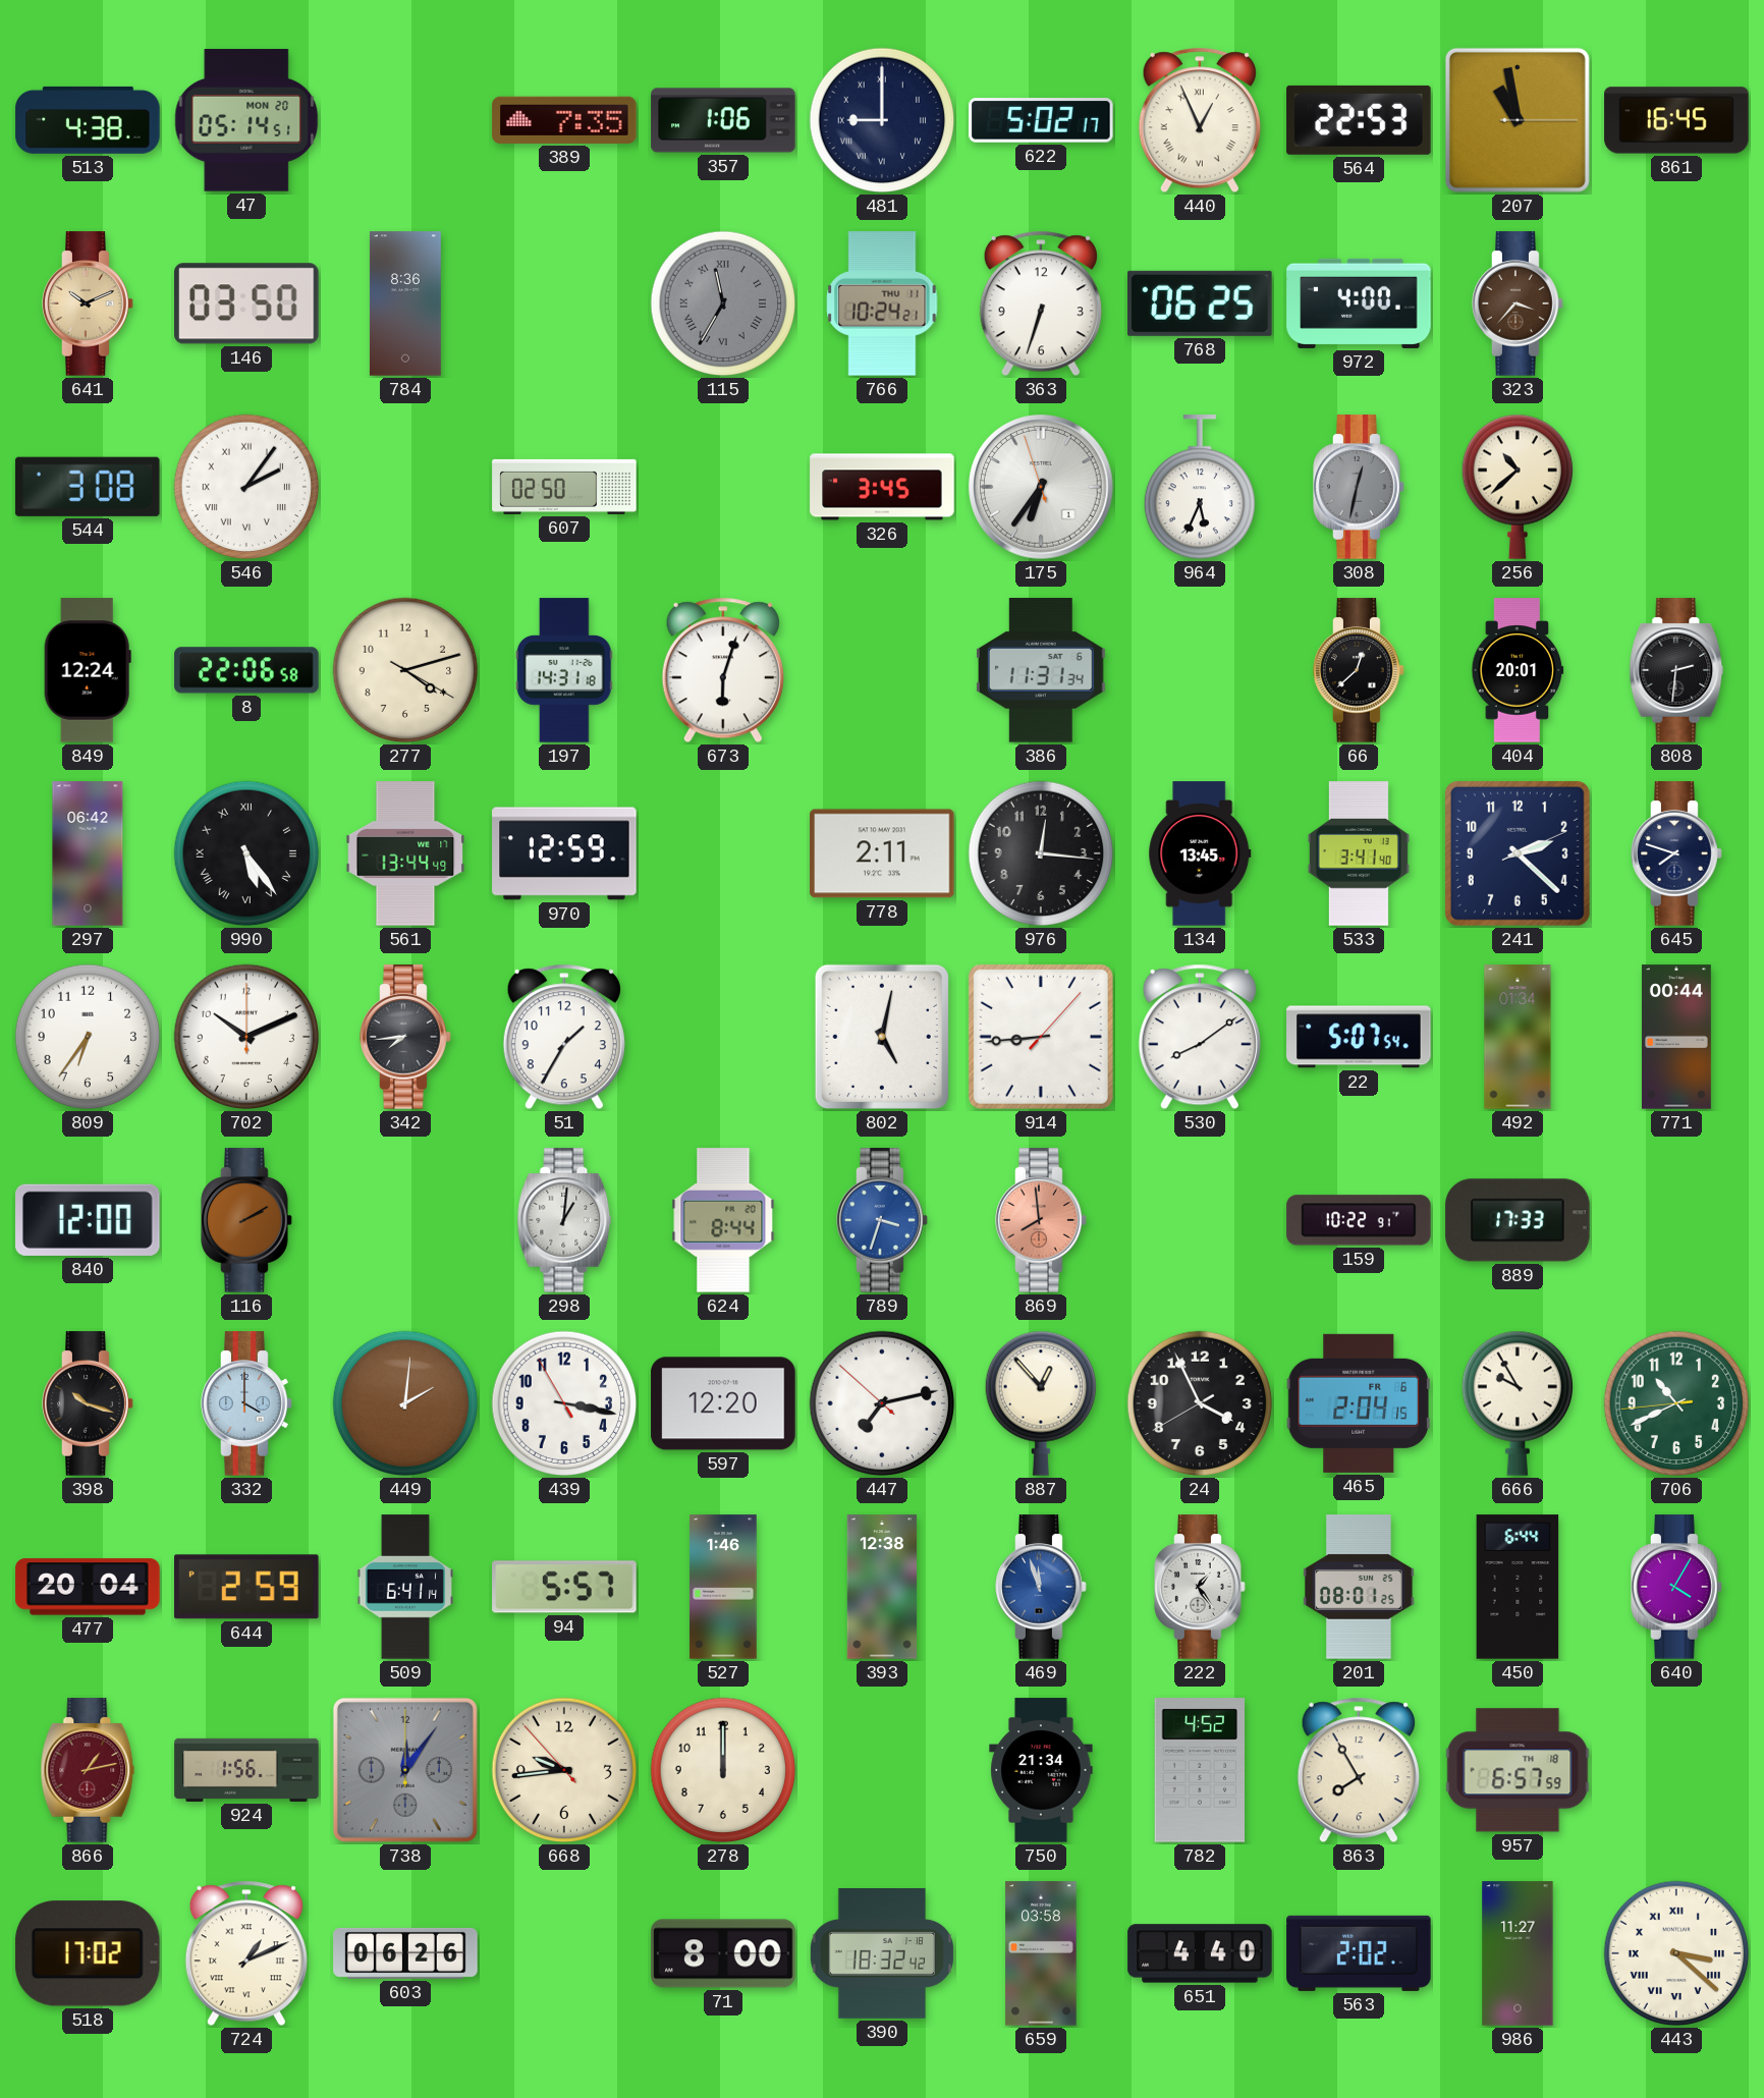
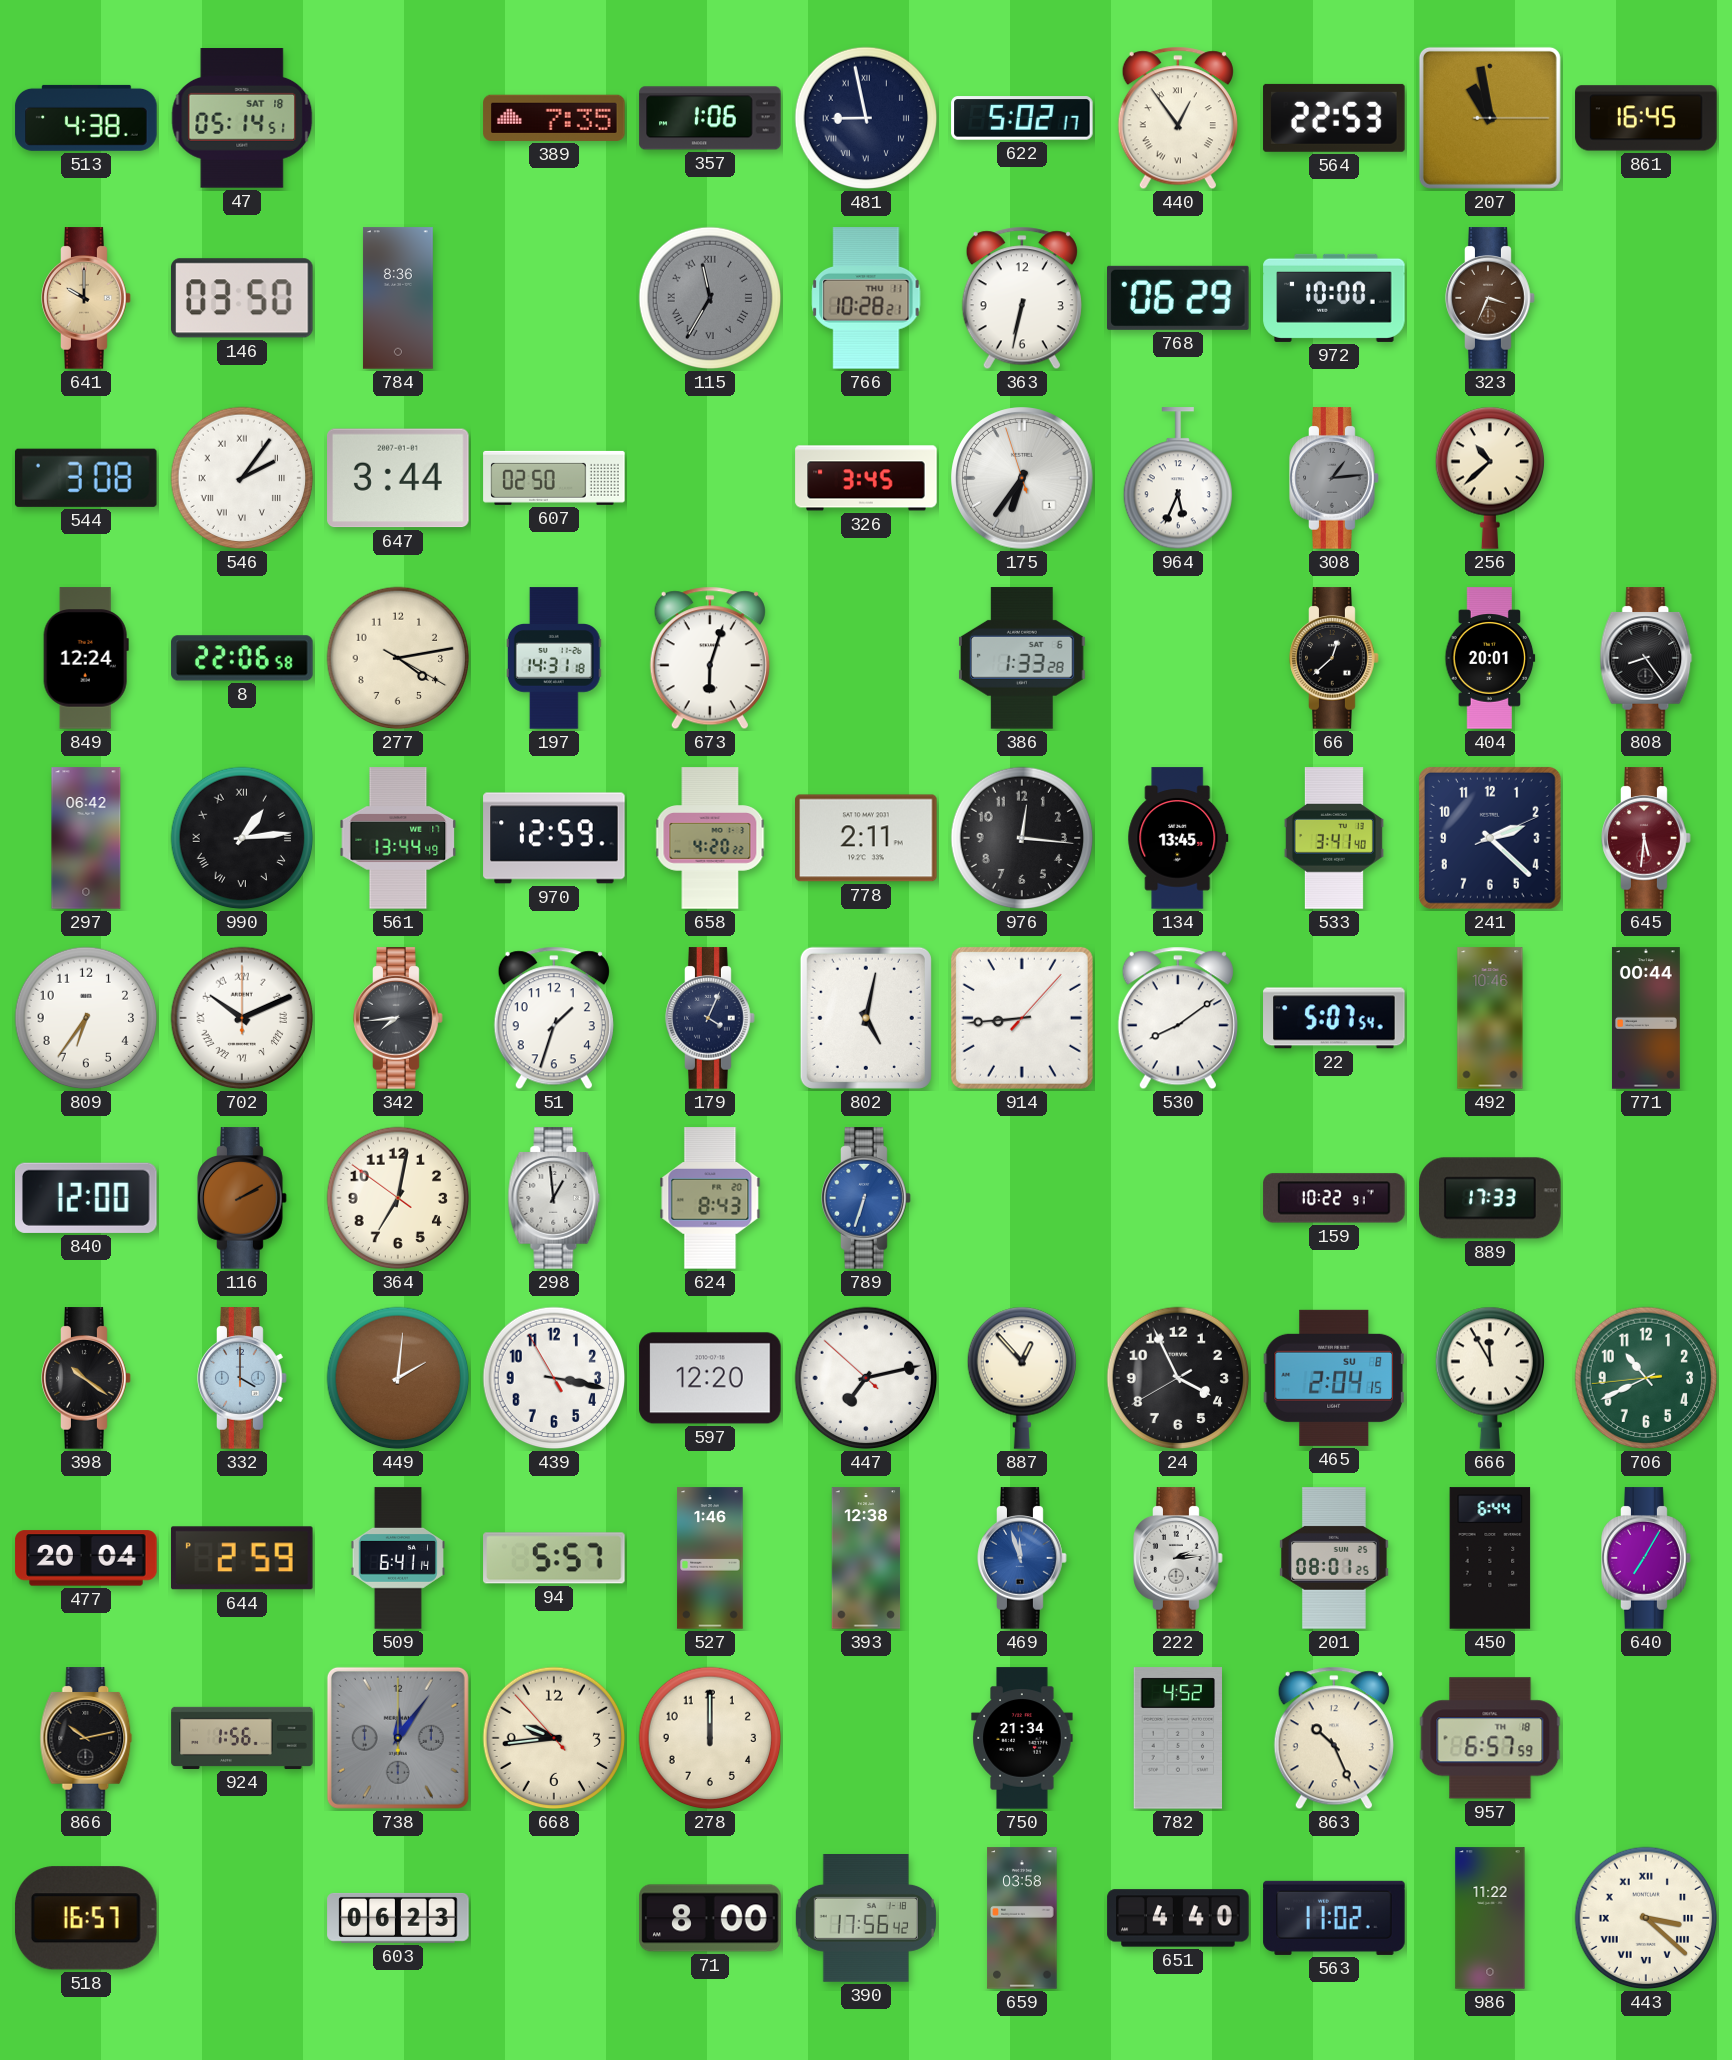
47 date: MON 20 -> SAT 18
481: 9:00 -> 8:58
440: 12:56 -> 12:54
641: 10:11 -> 10:00
766: 10:24 -> 10:28
363: 6:33 -> 6:32
768: 06:25 -> 06:29
972: 4:00 -> 10:00
323: 3:37 -> 3:34
647: none -> 3:44
308: 12:32 -> 1:14
277: 4:12 -> 4:13
386: 11:31 -> 1:33
808: 2:31 -> 8:24
990: 5:24 -> 1:14
658: none -> 4:20
645: 7:48 -> 5:31
645 dial: navy -> burgundy
702 numerals: Arabic -> Roman
51: 1:35 -> 1:33
179: none -> 4:04
492: 01:34 -> 10:46
364: none -> 7:01
298: 1:01 -> 12:59
624: 8:44 -> 8:43
789: 3:33 -> 6:33
869: 7:59 -> none
398: 10:18 -> 10:21
465 date: FR 6 -> SU 8
666: 9:55 -> 11:55
222: 1:24 -> 2:14
640: 4:05 -> 7:05
866: 1:13 -> 10:13
866 dial: burgundy -> black
863: 7:55 -> 10:26
518: 17:02 -> 16:57
724: 1:11 -> none
603: 06:26 -> 06:23
390: 18:32 -> 17:56
563: 2:02 -> 11:02
986: 11:27 -> 11:22
